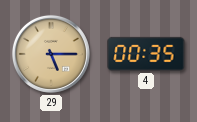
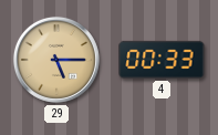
4: 00:35 -> 00:33
